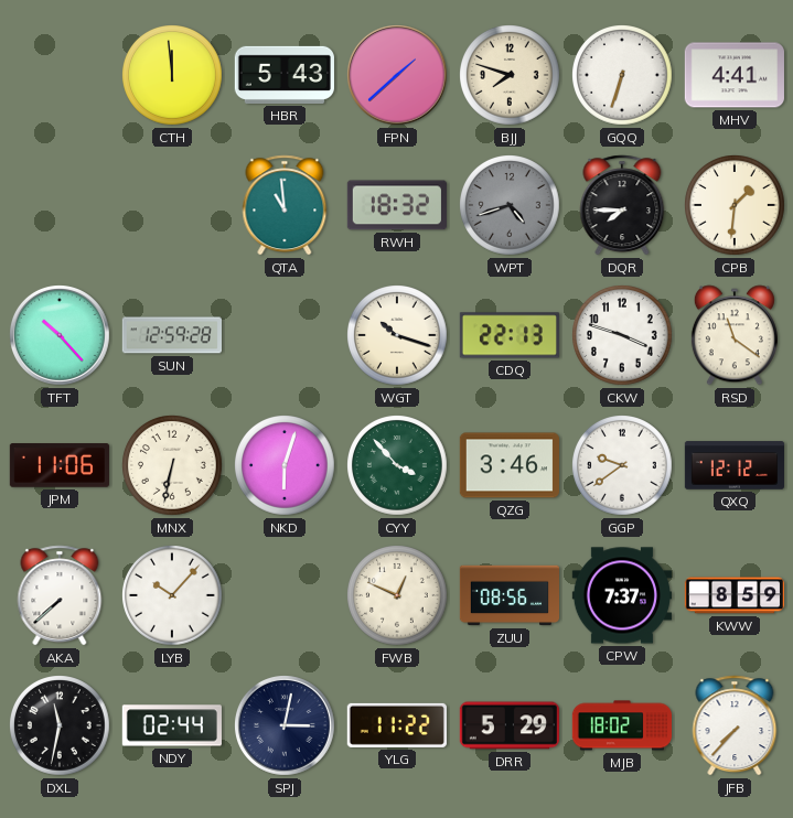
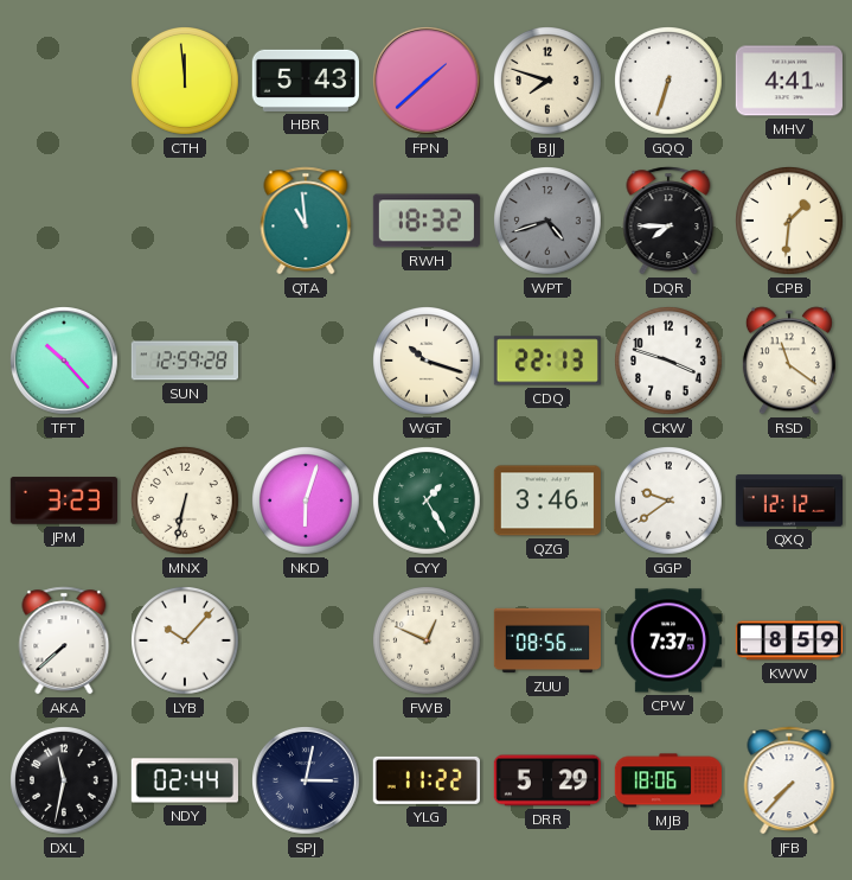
JPM: 11:06 -> 3:23
CYY: 3:53 -> 1:25
MJB: 18:02 -> 18:06
